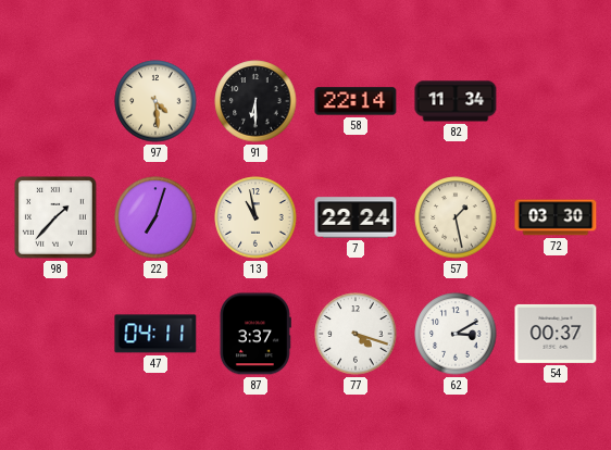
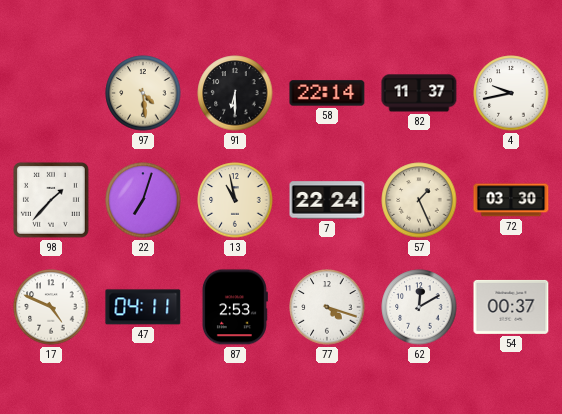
82: 11:34 -> 11:37
4: none -> 9:43
57: 1:28 -> 1:26
17: none -> 4:49
87: 3:37 -> 2:53
62: 3:10 -> 12:10
